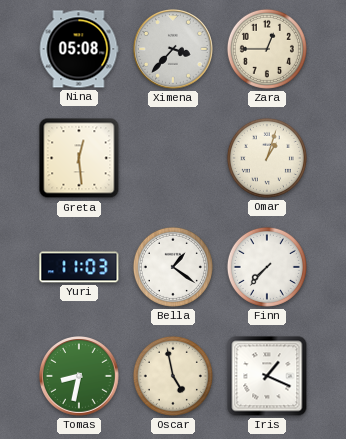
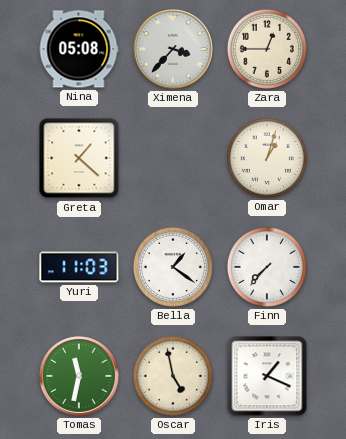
Greta: 12:29 -> 1:22
Tomas: 8:32 -> 11:32
